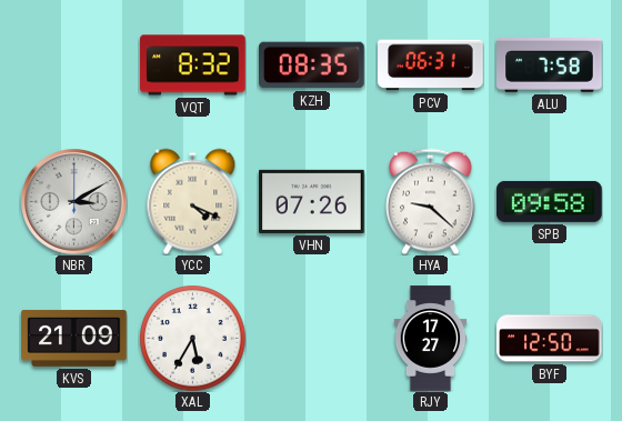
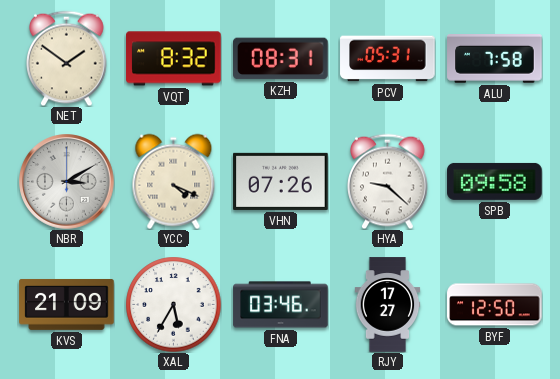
NET: none -> 1:51
KZH: 08:35 -> 08:31
PCV: 06:31 -> 05:31
FNA: none -> 03:46
